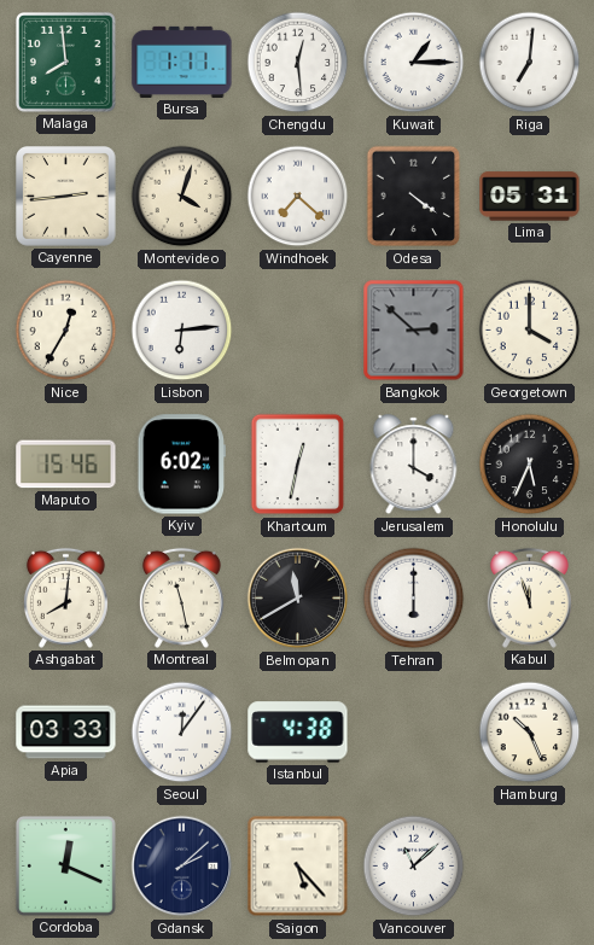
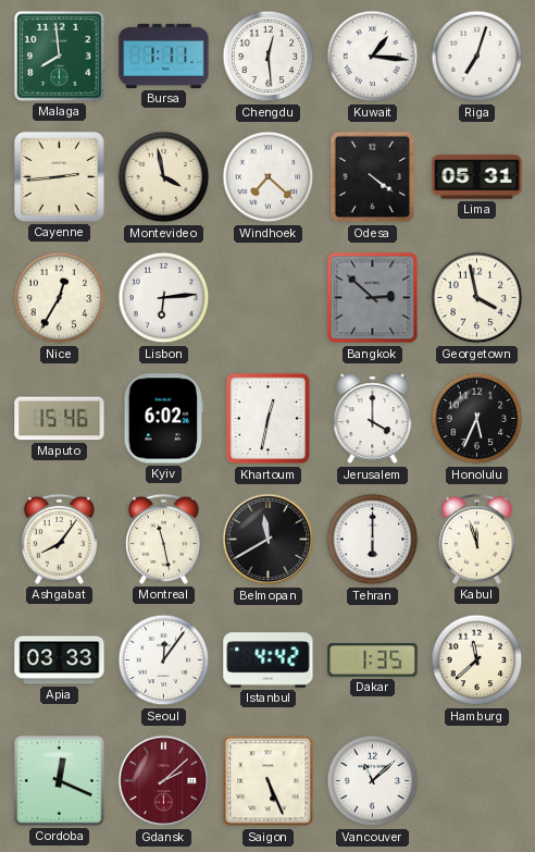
Kuwait: 1:15 -> 1:16
Riga: 7:01 -> 7:03
Montevideo: 4:03 -> 3:58
Georgetown: 4:00 -> 3:58
Ashgabat: 8:01 -> 8:06
Istanbul: 4:38 -> 4:42
Dakar: none -> 1:35
Hamburg: 10:26 -> 11:38
Gdansk dial: navy -> burgundy
Saigon: 5:23 -> 5:26
